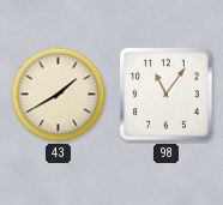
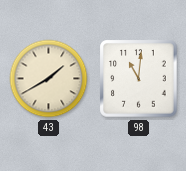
98: 11:06 -> 11:01
